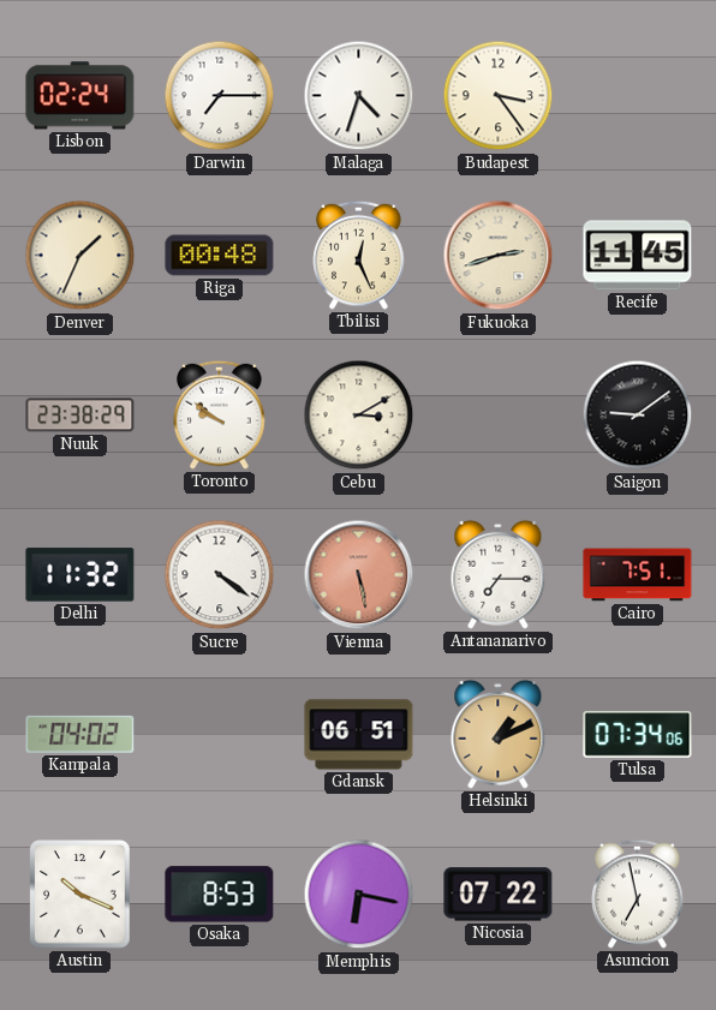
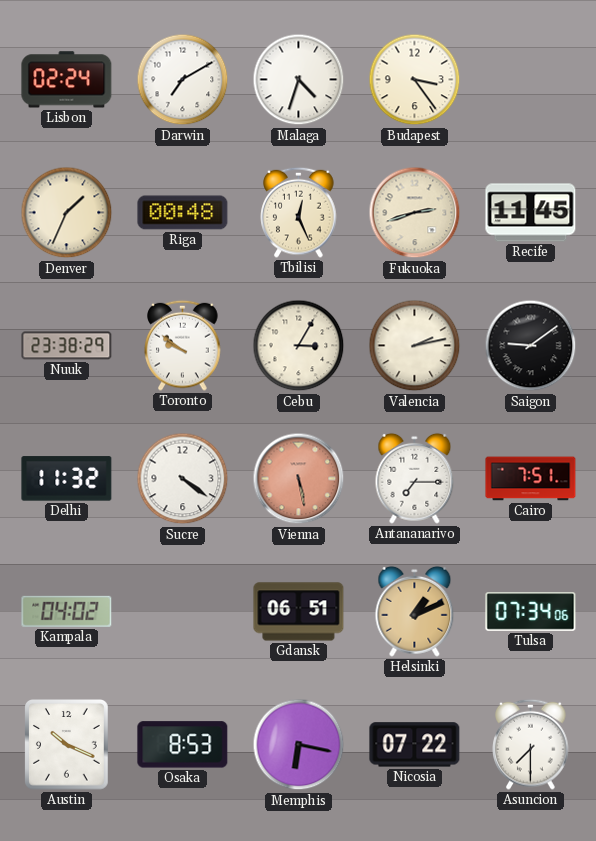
Darwin: 7:15 -> 7:10
Cebu: 3:10 -> 3:05
Valencia: none -> 2:13
Asuncion: 6:58 -> 7:30
